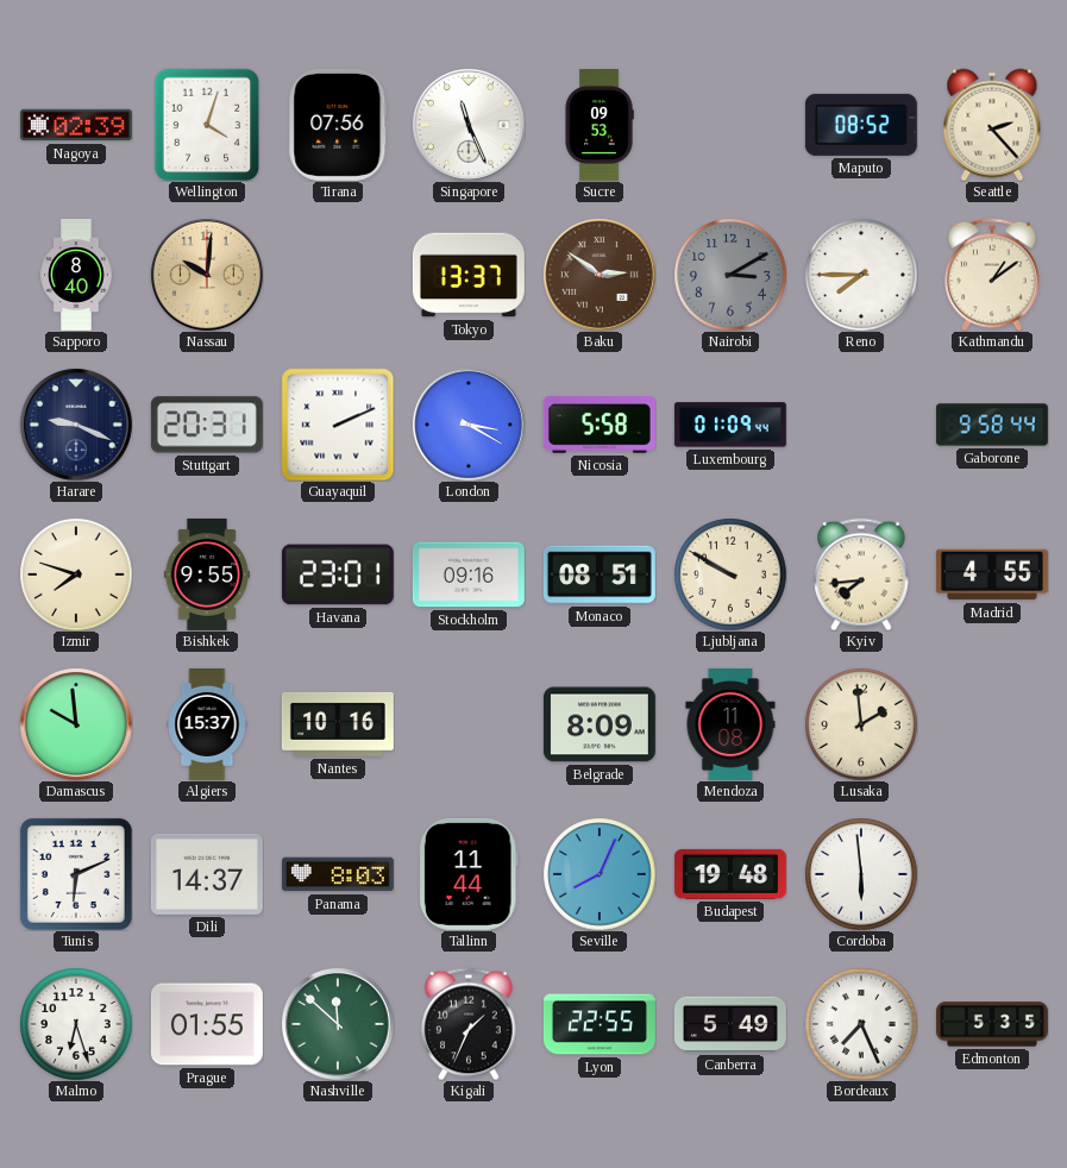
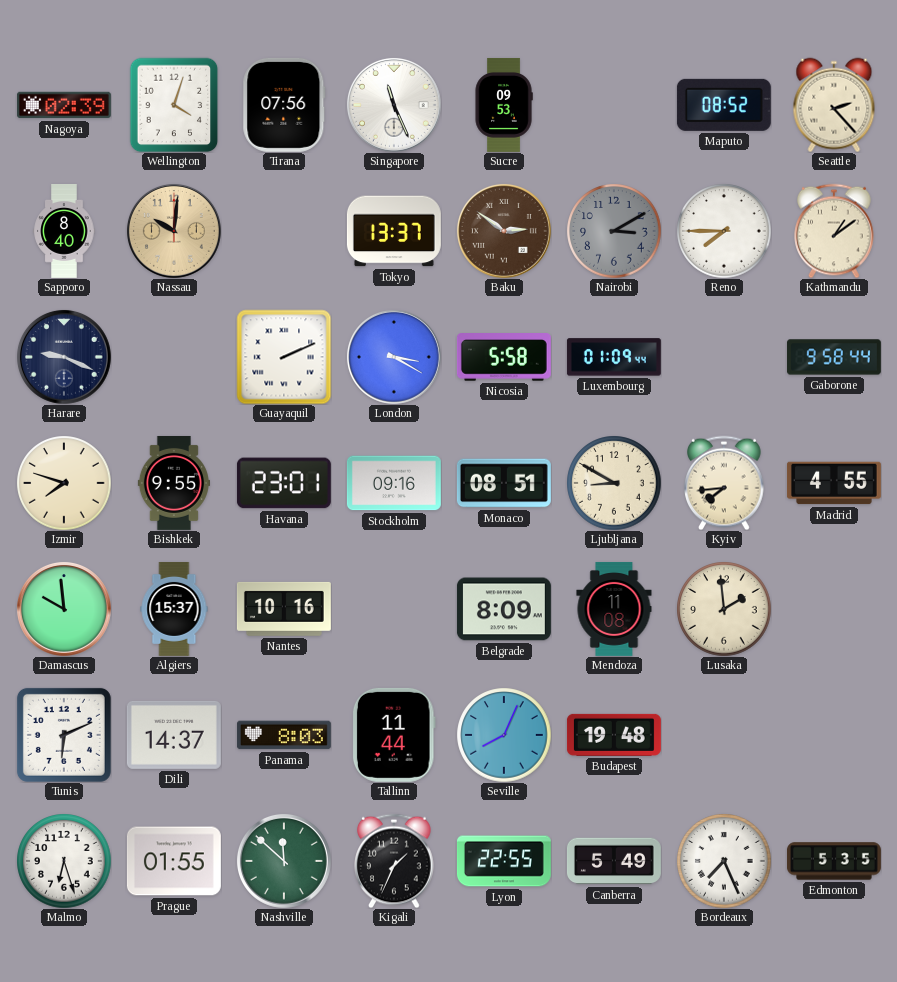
Stuttgart: 20:31 -> none
Ljubljana: 9:50 -> 8:50
Cordoba: 5:59 -> none
